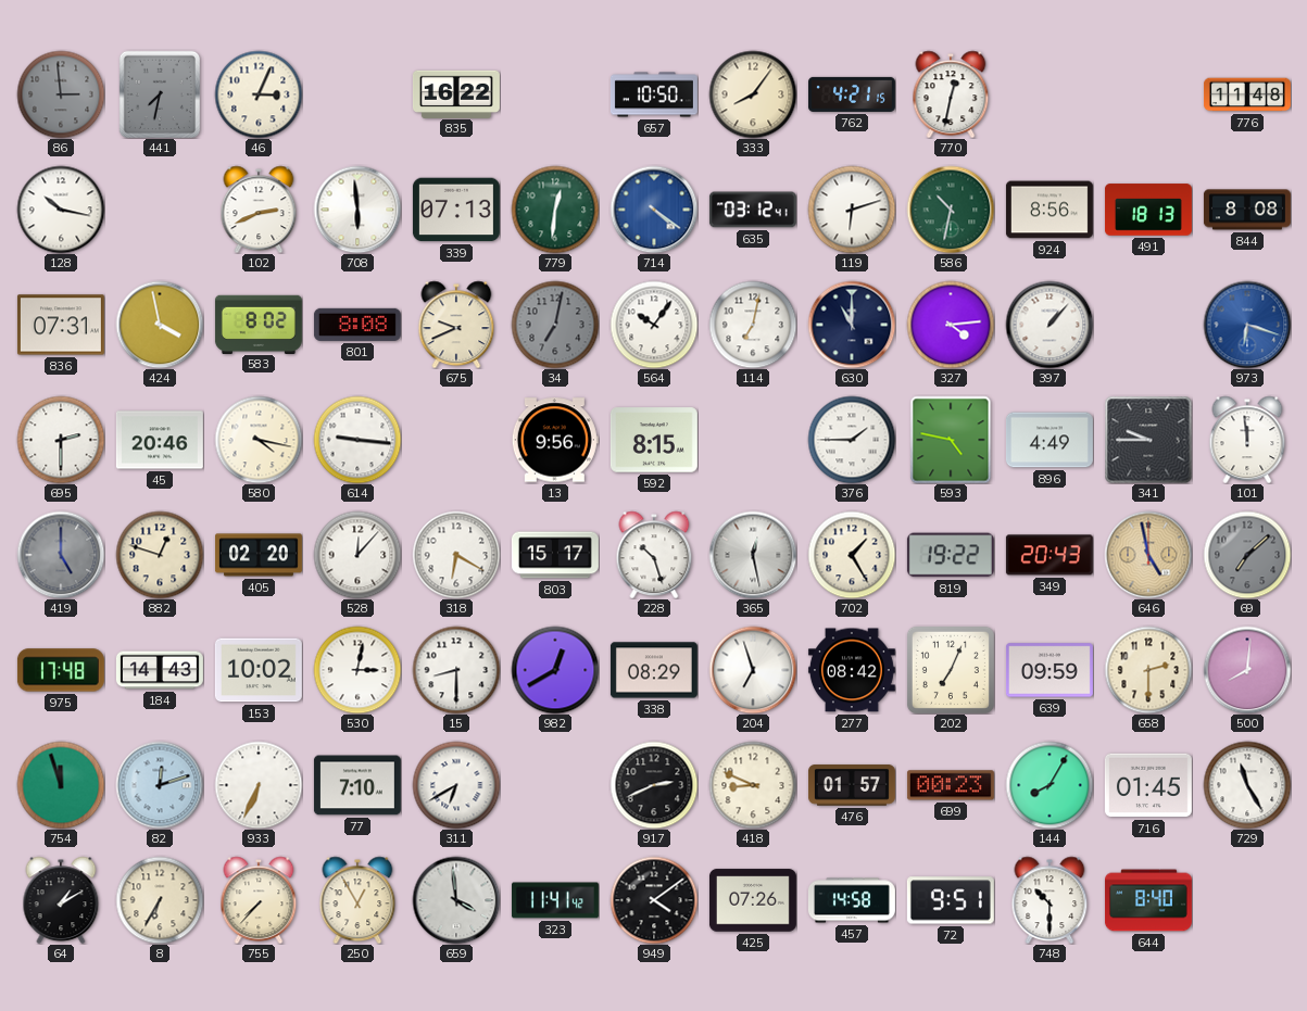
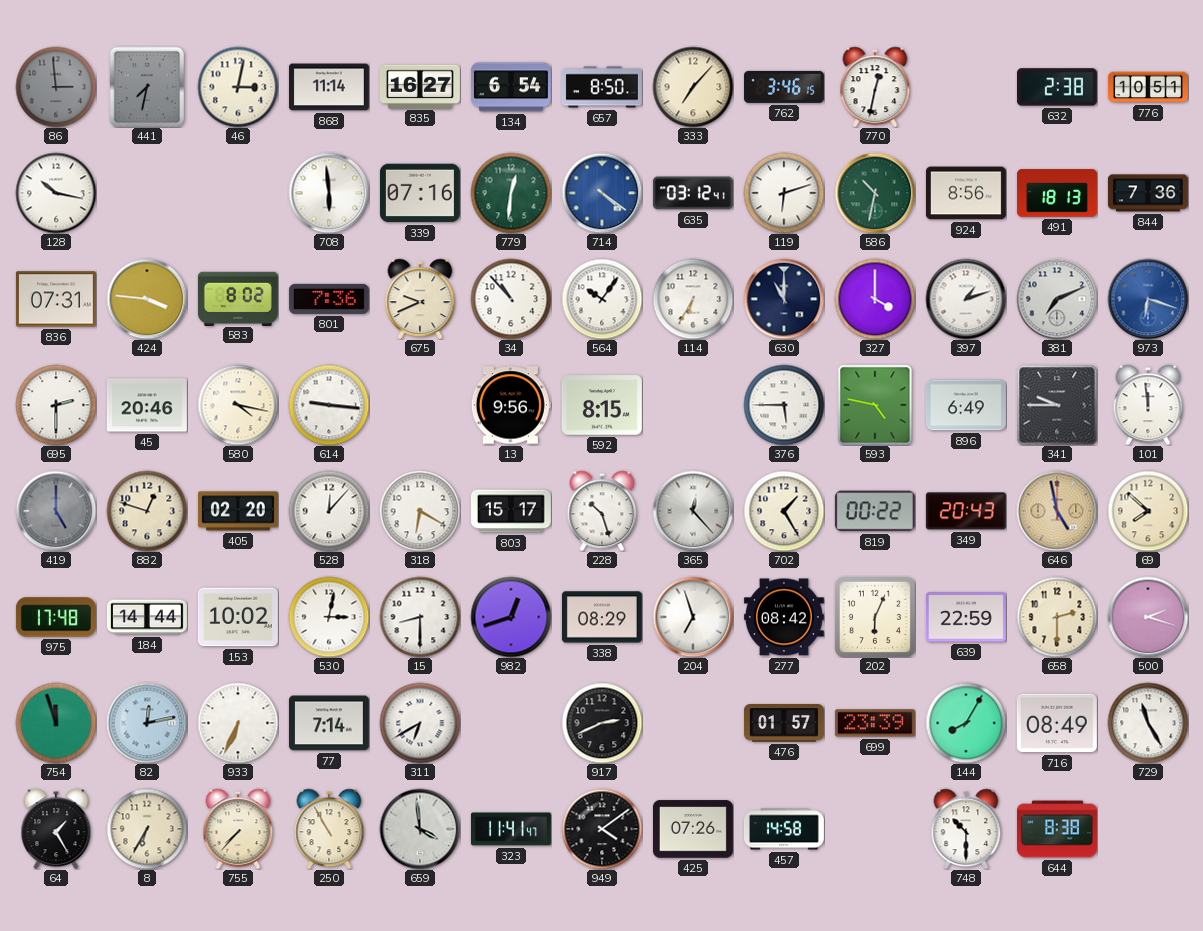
46: 3:04 -> 3:02
868: none -> 11:14
835: 16:22 -> 16:27
134: none -> 6:54
657: 10:50 -> 8:50
333: 8:06 -> 7:07
762: 4:21 -> 3:46
632: none -> 2:38
776: 11:48 -> 10:51
102: 2:41 -> none
339: 07:13 -> 07:16
844: 8:08 -> 7:36
424: 3:58 -> 3:46
801: 8:08 -> 7:36
34: 7:02 -> 10:53
34 dial: grey -> white
114: 7:02 -> 6:35
327: 4:14 -> 4:00
397: 1:07 -> 1:12
381: none -> 7:11
376: 1:45 -> 5:45
896: 4:49 -> 6:49
365: 12:28 -> 12:23
819: 19:22 -> 00:22
69: 7:08 -> 7:52
69 dial: grey -> cream
184: 14:43 -> 14:44
982: 12:40 -> 12:42
202: 7:04 -> 6:04
639: 09:59 -> 22:59
500: 8:01 -> 2:18
82: 12:12 -> 12:13
77: 7:10 -> 7:14
418: 8:49 -> none
699: 00:23 -> 23:39
716: 01:45 -> 08:49
64: 1:10 -> 1:25
250: 12:55 -> 10:55
323: 11:41:42 -> 11:41:47
72: 9:51 -> none
644: 8:40 -> 8:38
